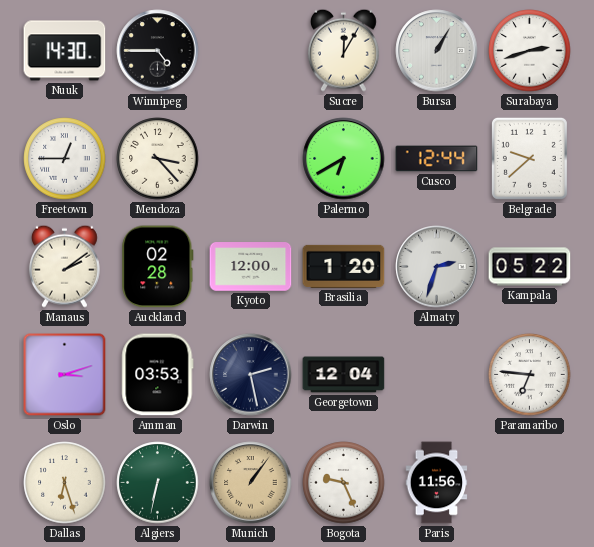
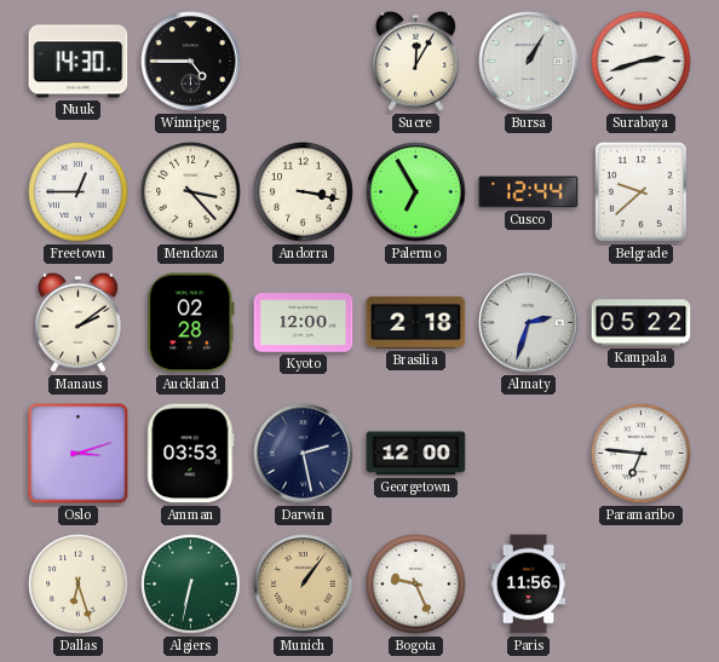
Andorra: none -> 3:17
Palermo: 6:40 -> 6:55
Brasilia: 1:20 -> 2:18
Georgetown: 12:04 -> 12:00
